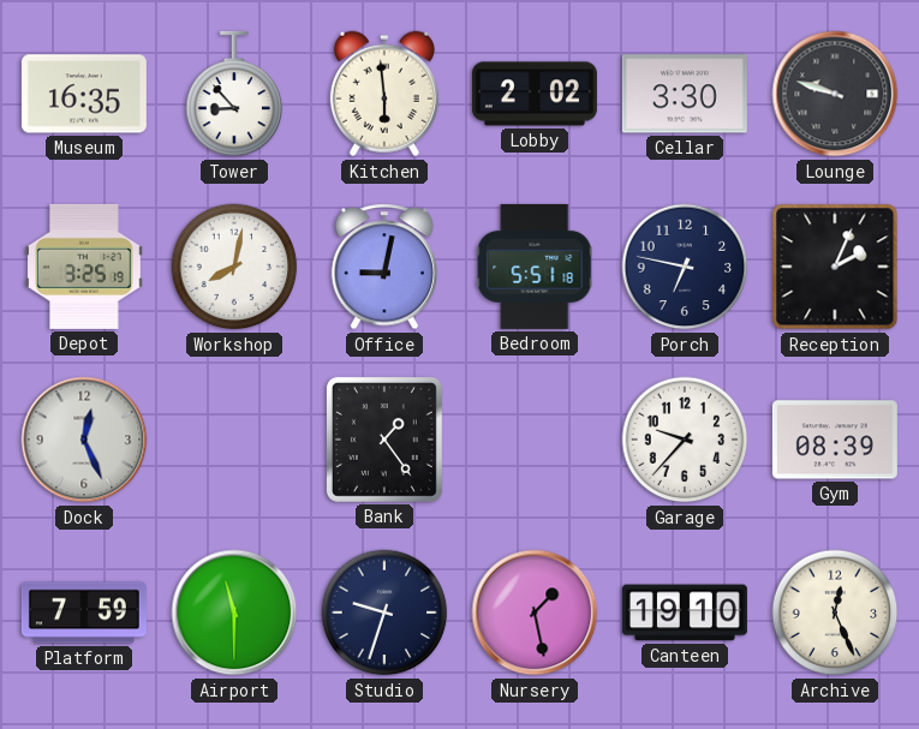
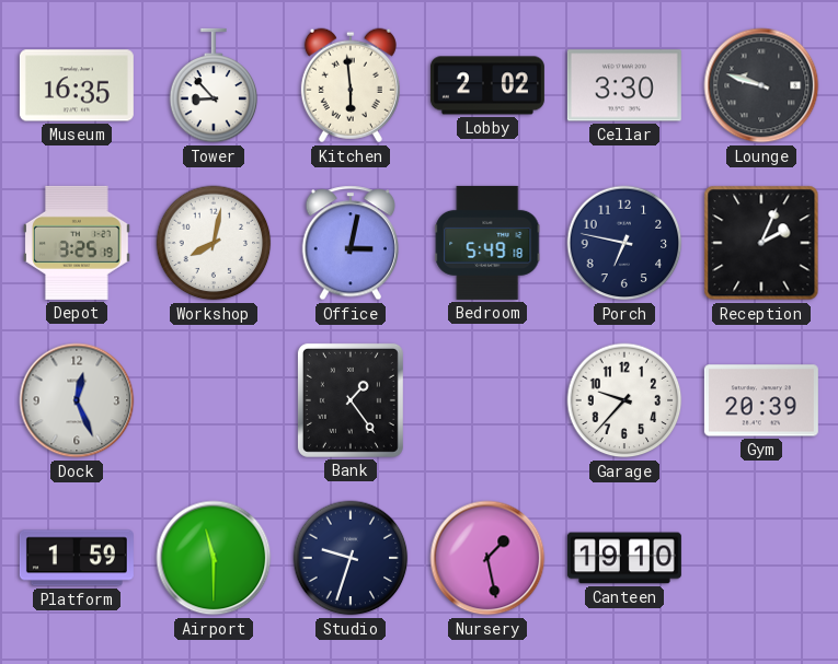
Office: 9:02 -> 3:02
Bedroom: 5:51 -> 5:49
Gym: 08:39 -> 20:39
Platform: 7:59 -> 1:59
Archive: 12:26 -> none
